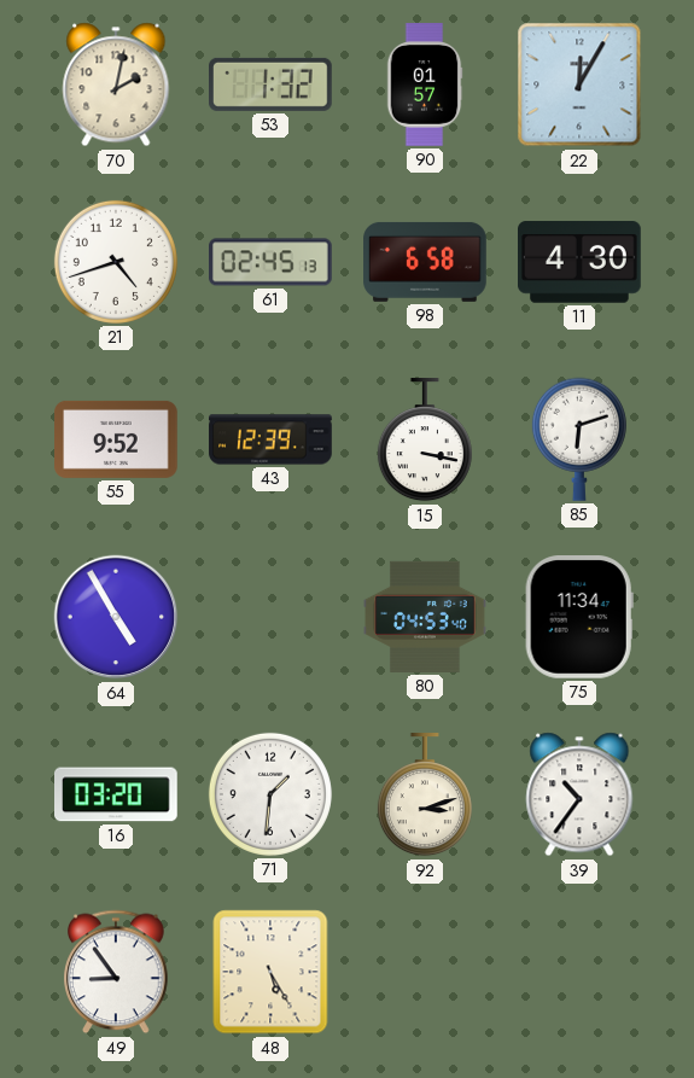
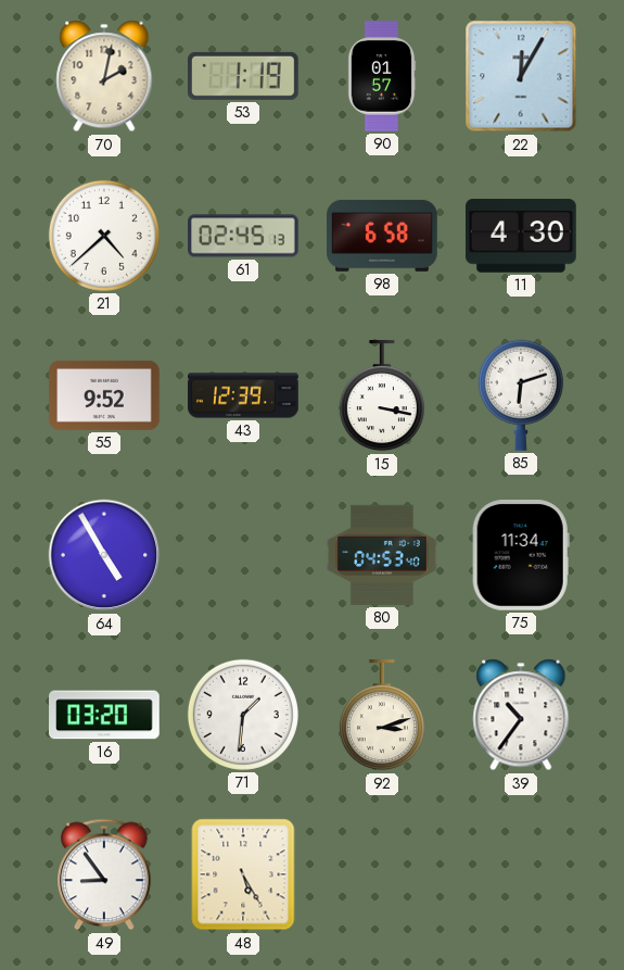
53: 1:32 -> 1:19
21: 4:42 -> 4:38
